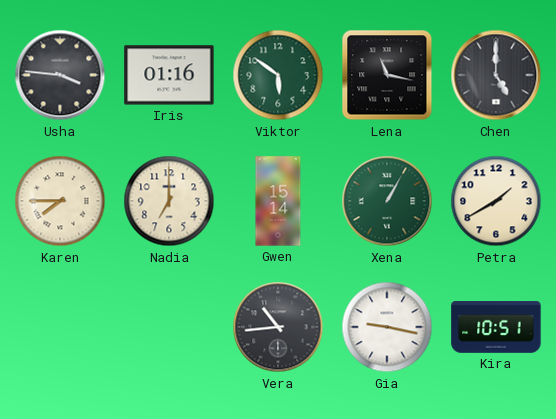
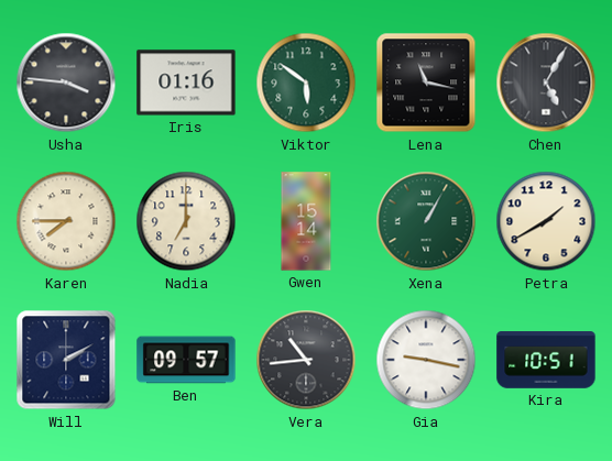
Chen: 5:00 -> 5:05
Will: none -> 2:10
Ben: none -> 09:57
